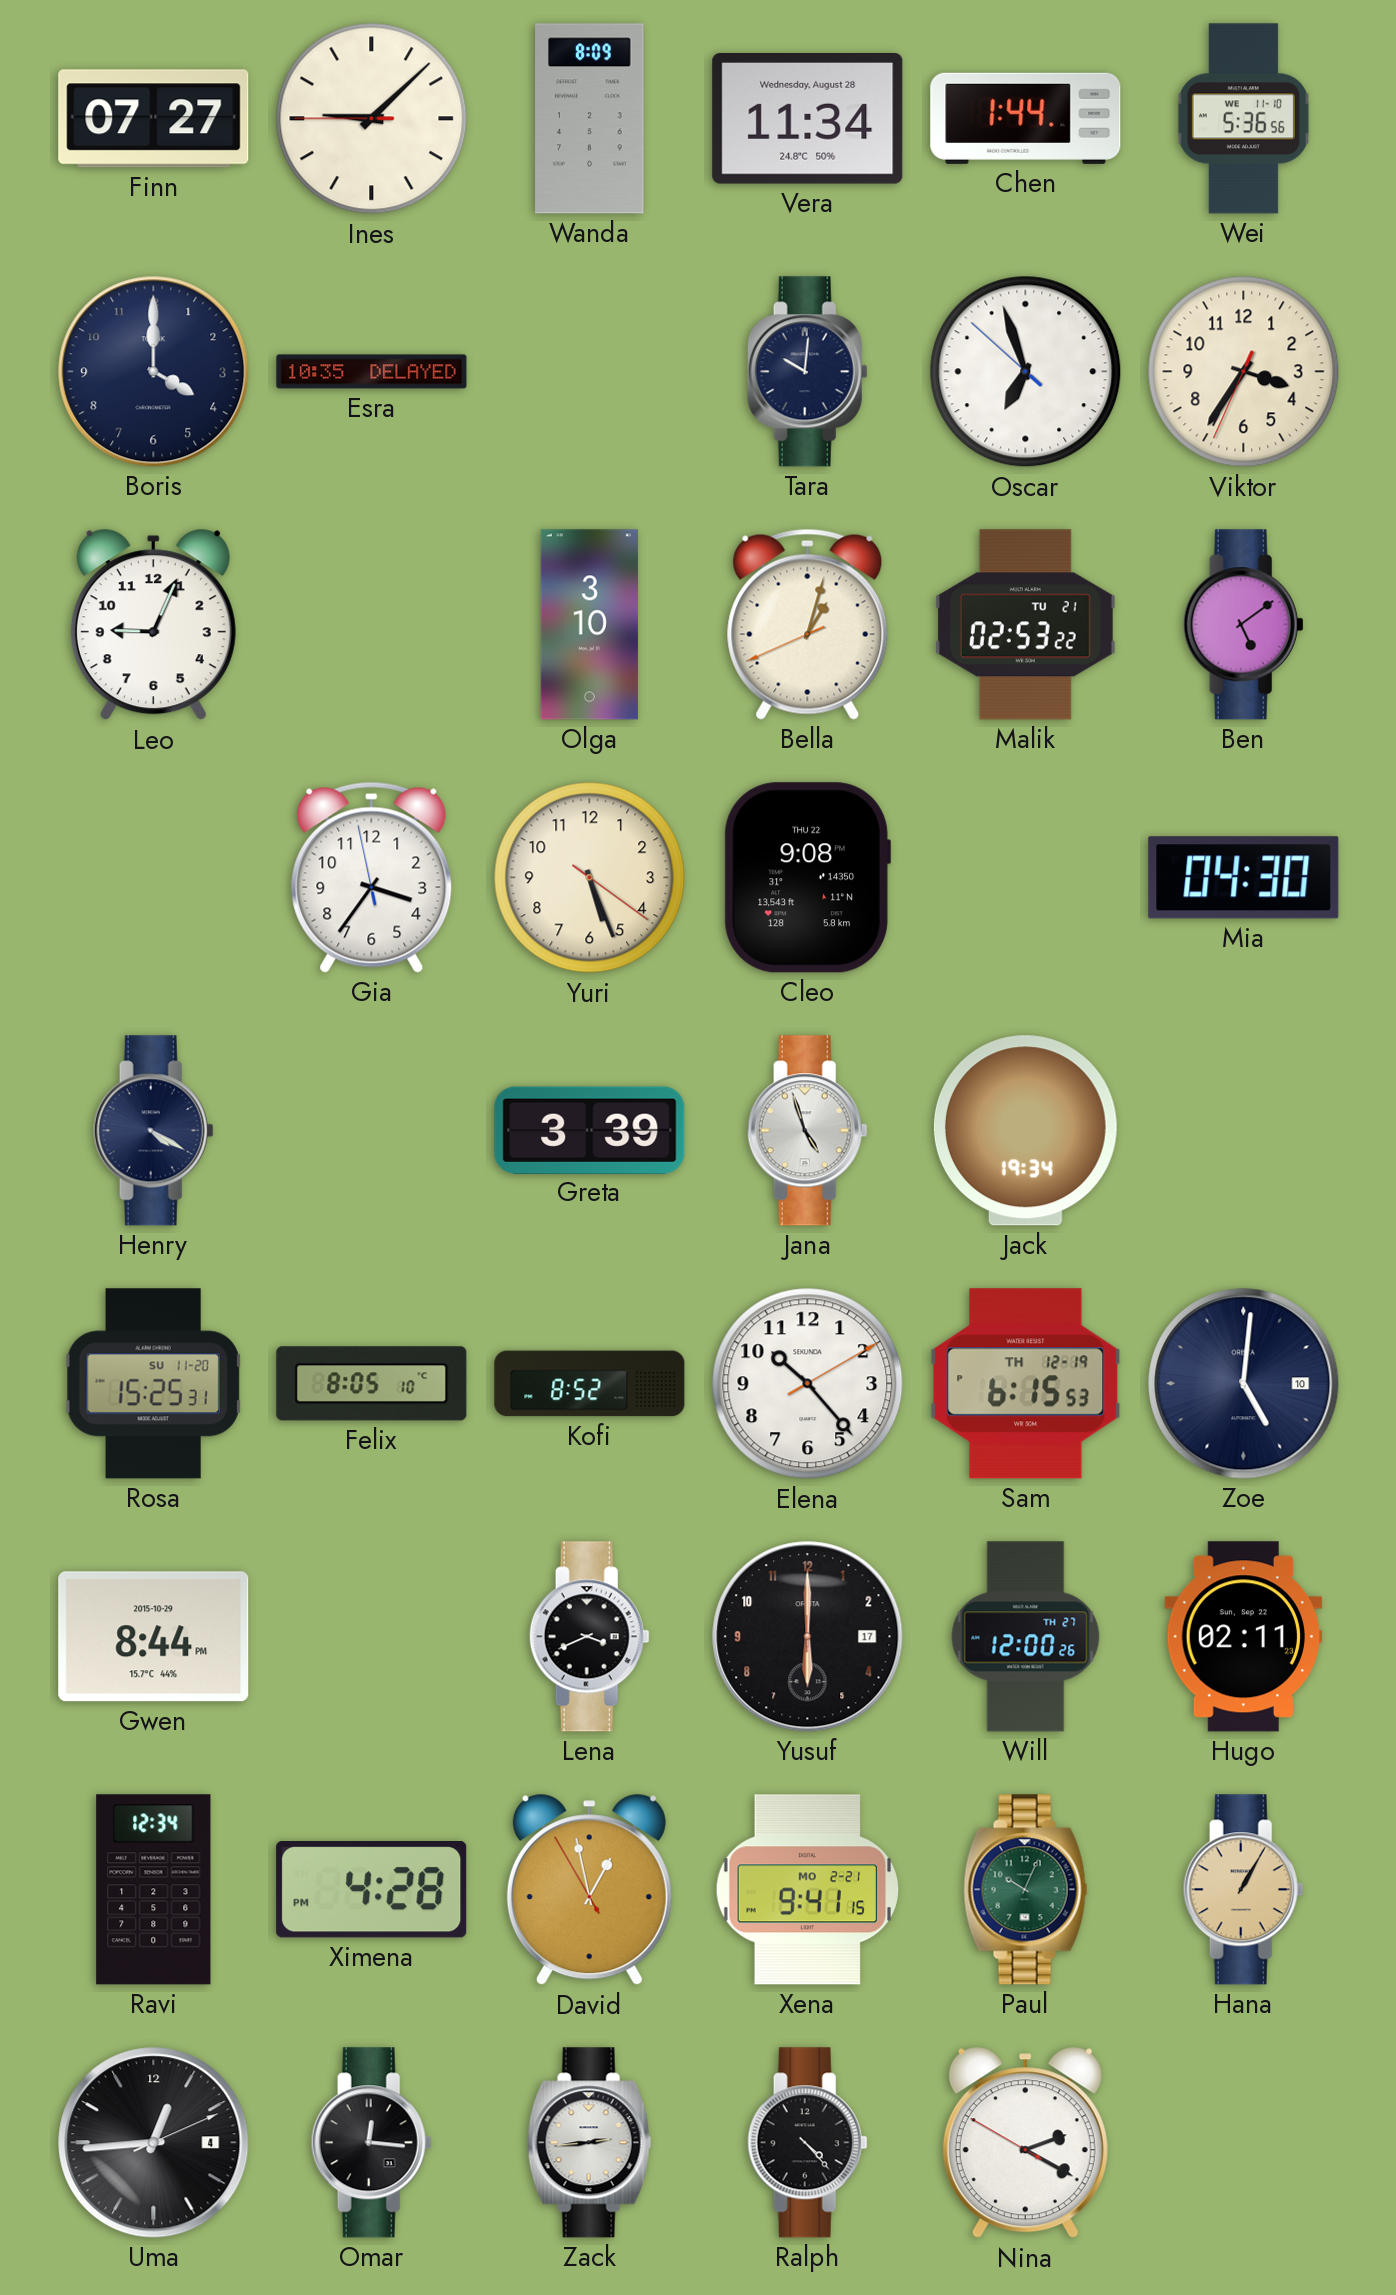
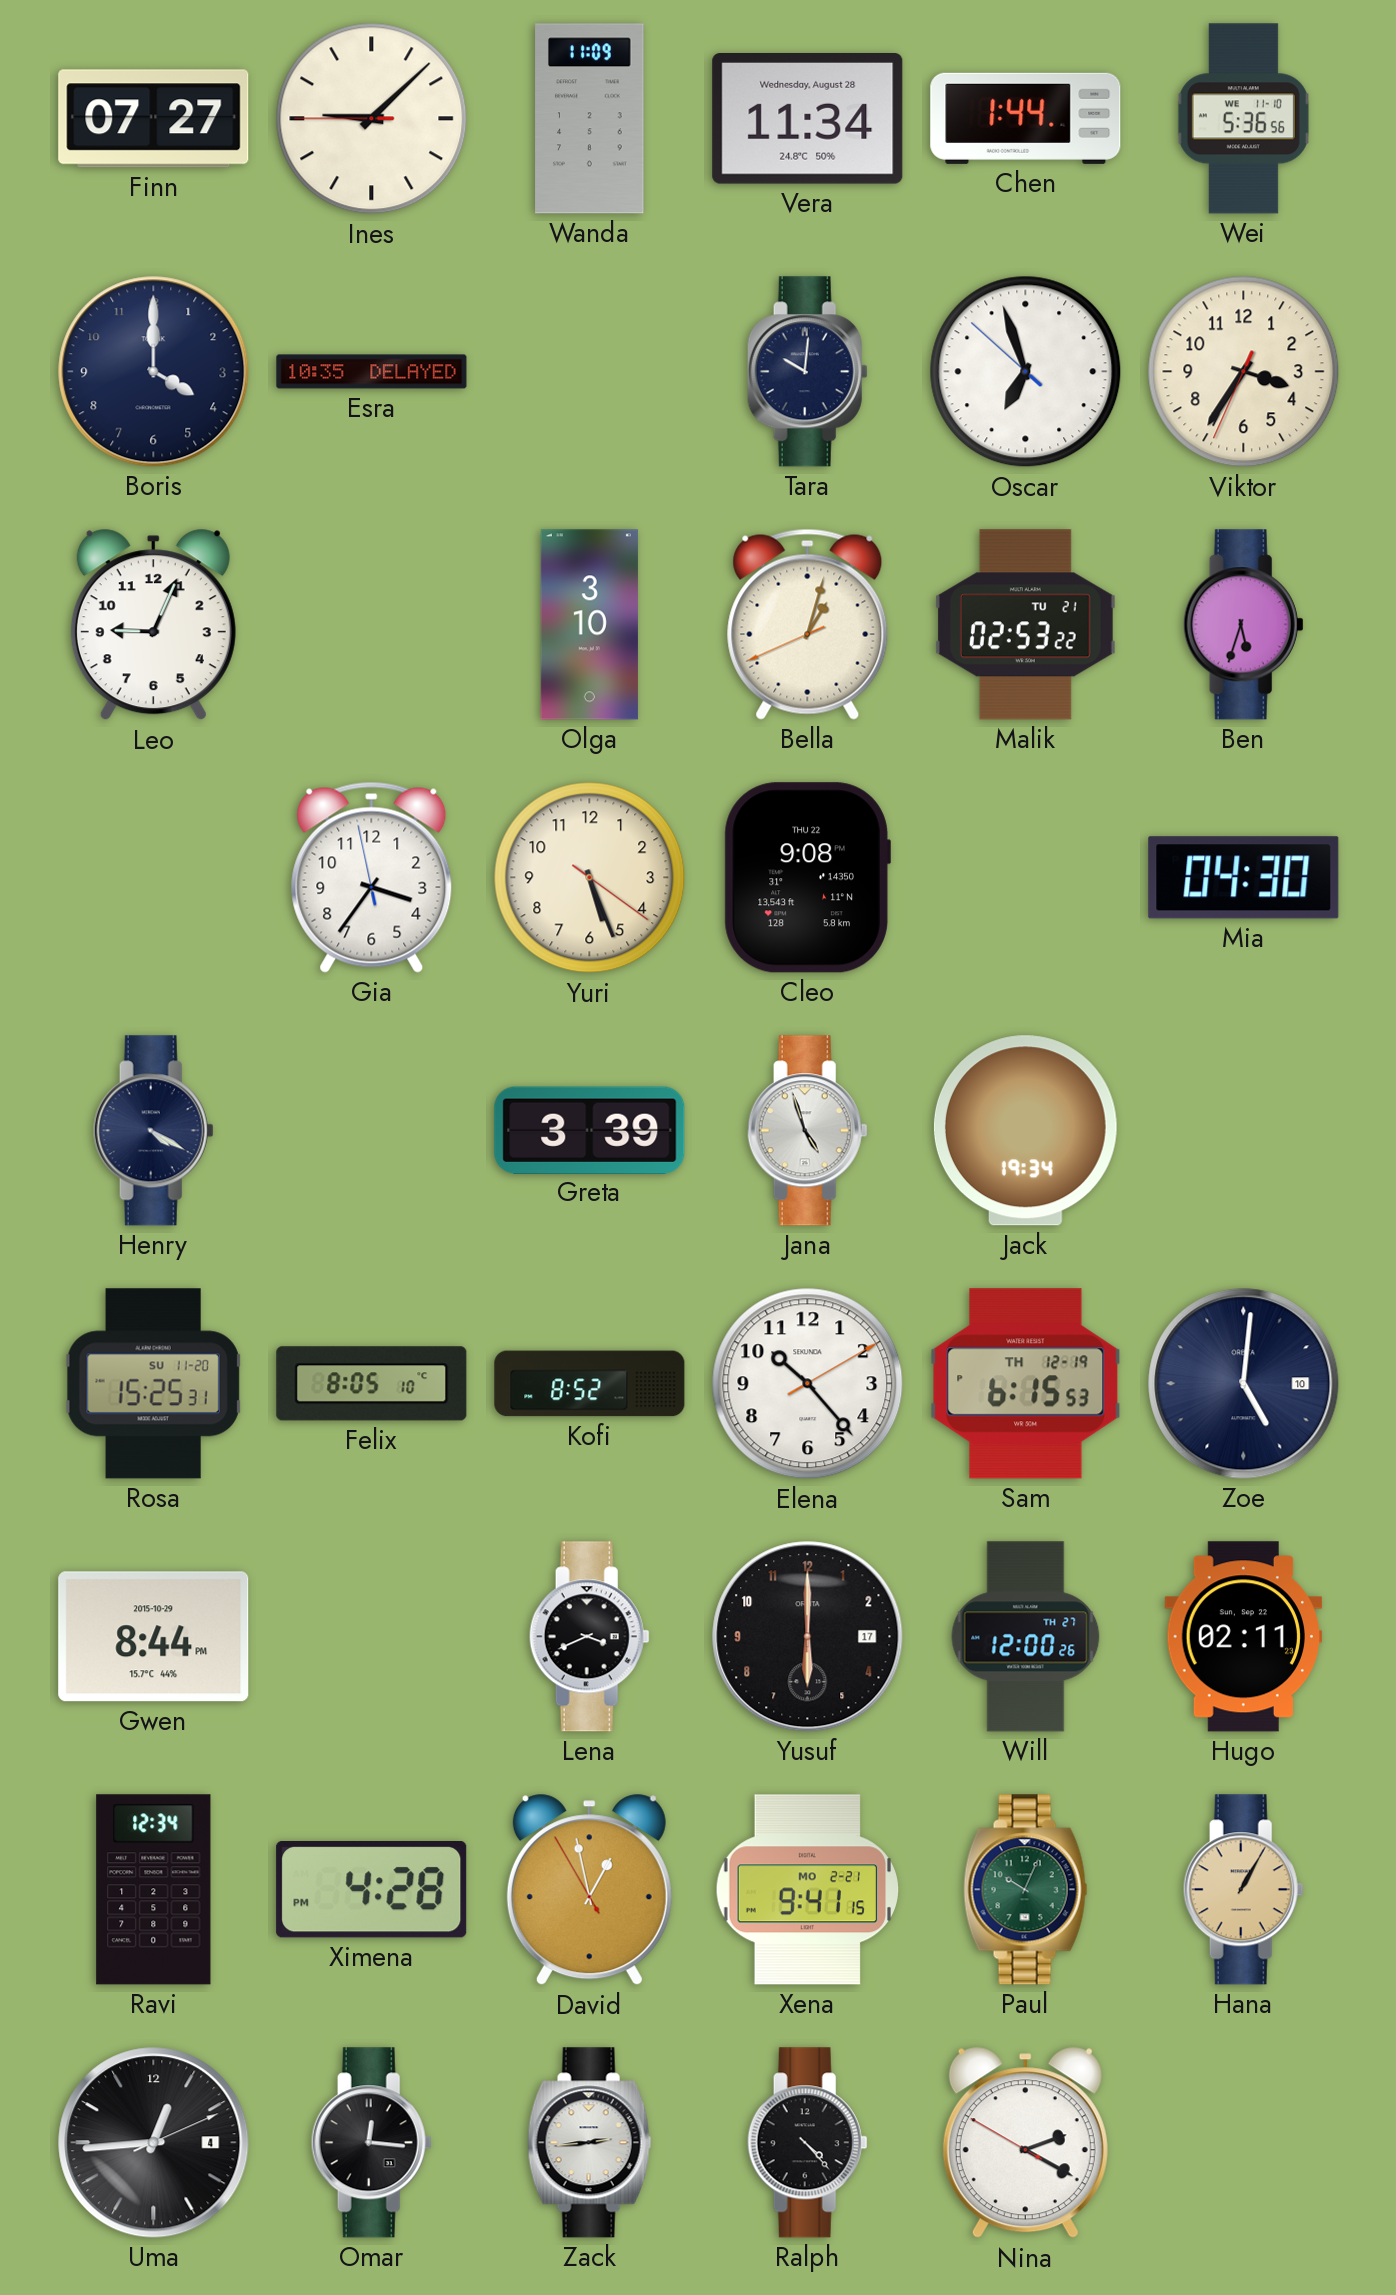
Wanda: 8:09 -> 11:09
Ben: 5:09 -> 5:33
